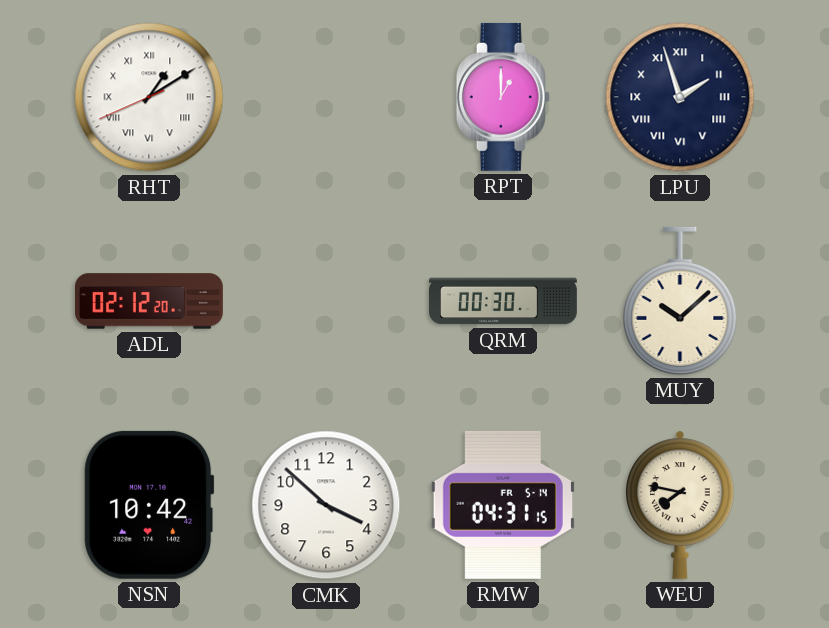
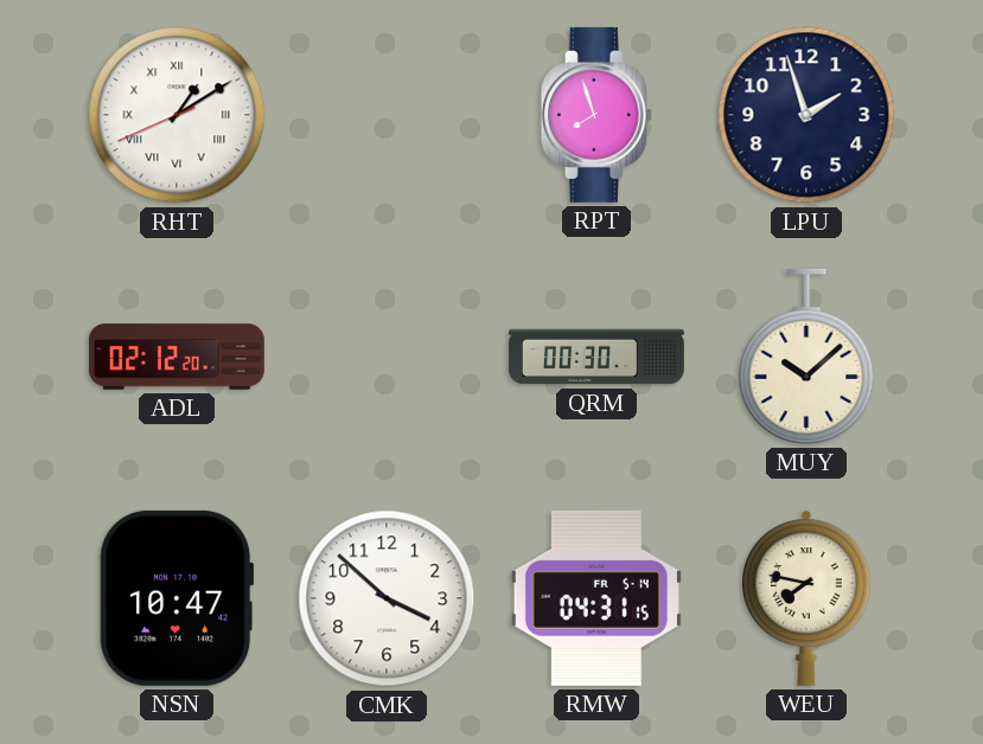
RPT: 1:00 -> 7:57
LPU numerals: Roman -> Arabic
NSN: 10:42 -> 10:47
